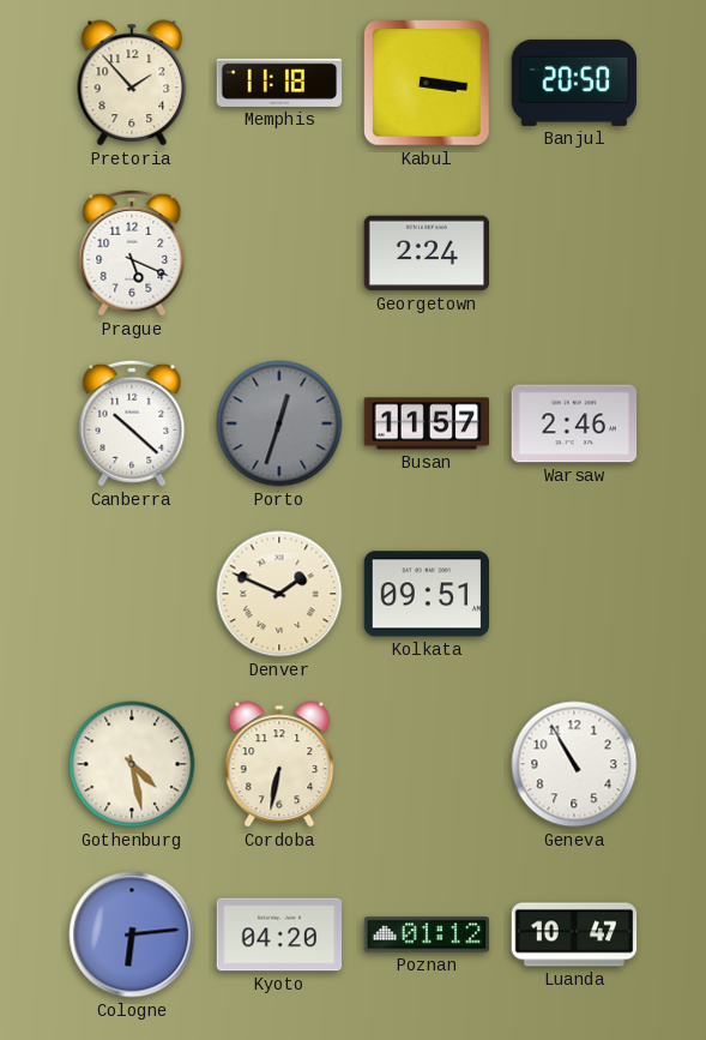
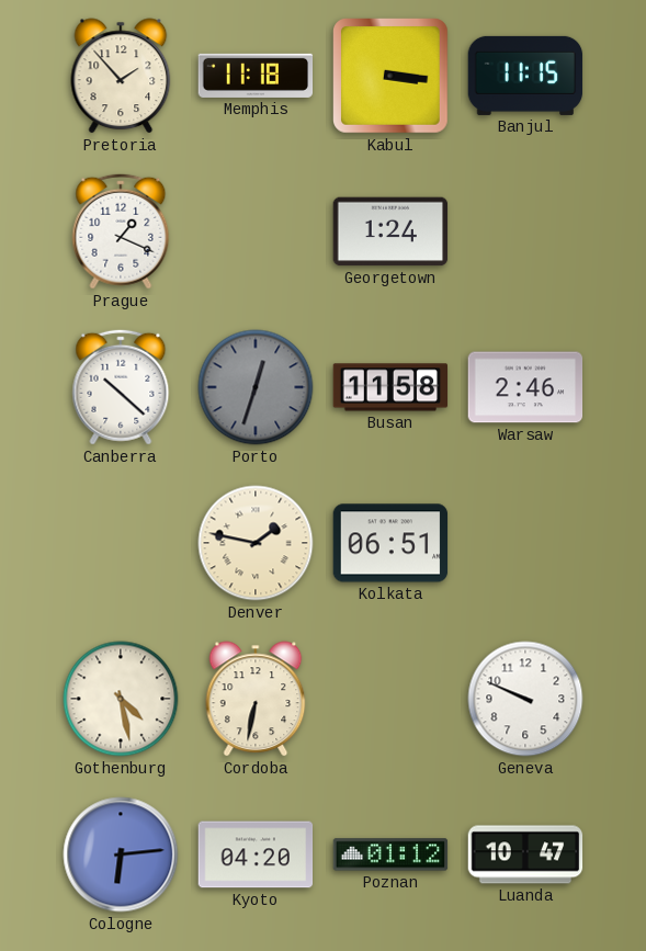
Banjul: 20:50 -> 11:15
Prague: 5:19 -> 1:19
Georgetown: 2:24 -> 1:24
Busan: 11:57 -> 11:58
Denver: 1:49 -> 1:47
Kolkata: 09:51 -> 06:51
Geneva: 10:55 -> 9:49
